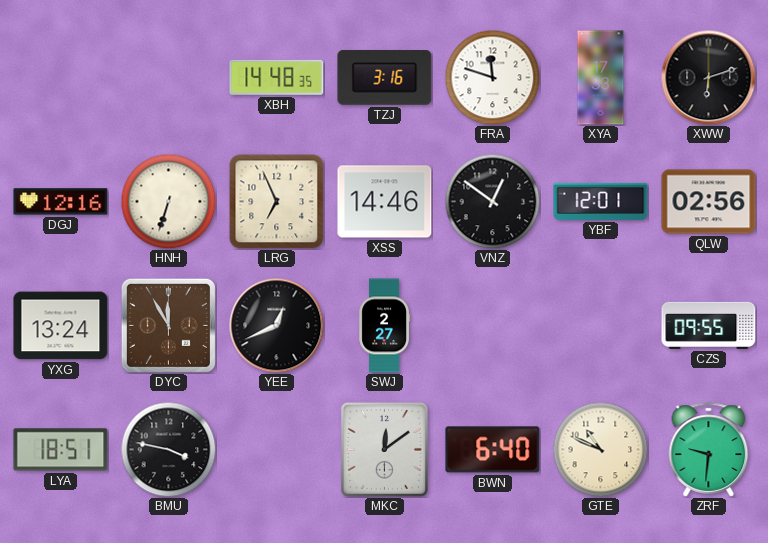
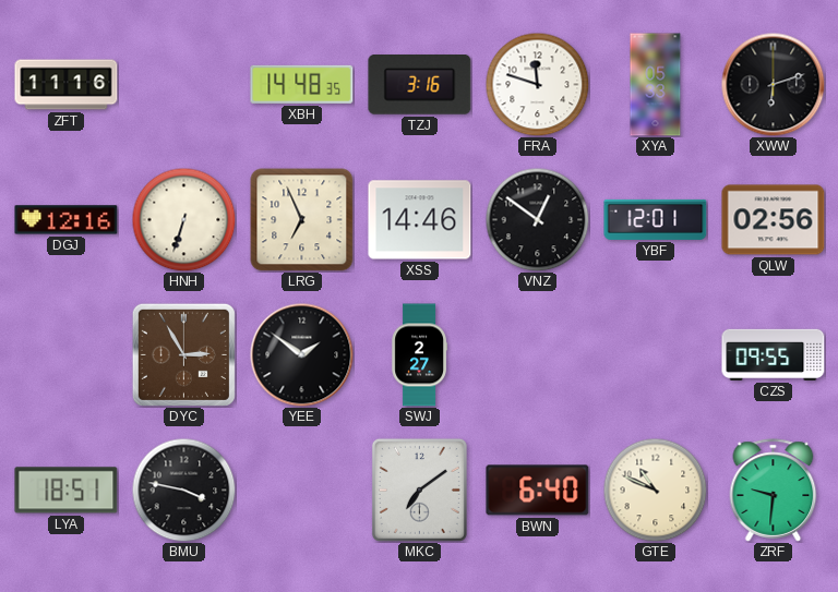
ZFT: none -> 11:16
XYA: 17:33 -> 05:33
YXG: 13:24 -> none
DYC: 11:55 -> 2:55
YEE: 12:41 -> 1:51
MKC: 12:09 -> 7:09
